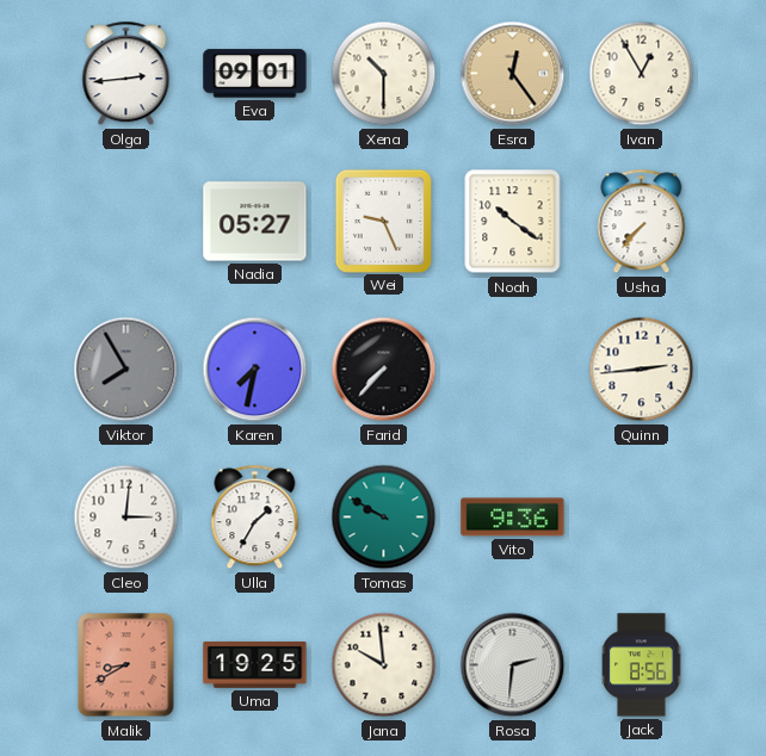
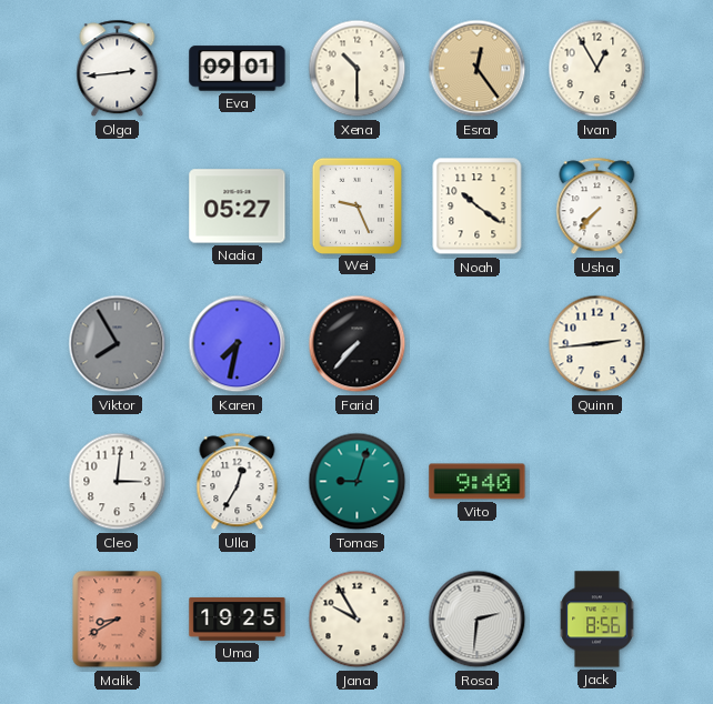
Ulla: 1:35 -> 12:35
Tomas: 9:50 -> 9:03
Vito: 9:36 -> 9:40
Jana: 9:59 -> 9:55
